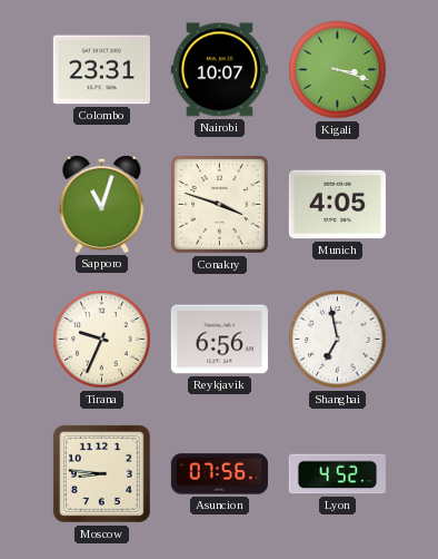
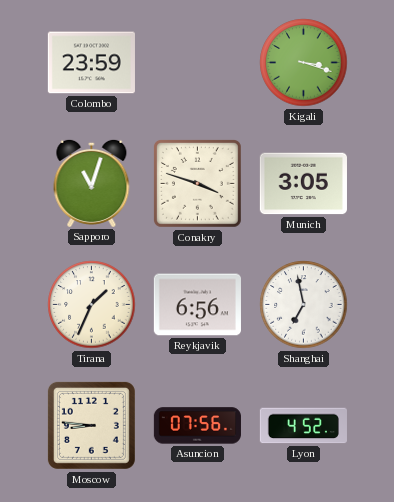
Colombo: 23:31 -> 23:59
Nairobi: 10:07 -> none
Munich: 4:05 -> 3:05
Tirana: 9:34 -> 1:34
